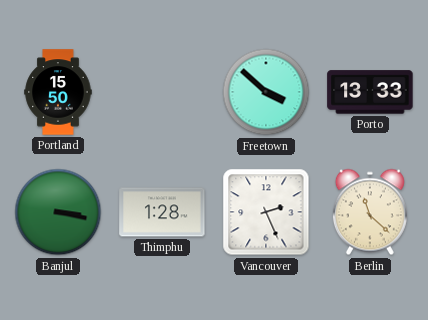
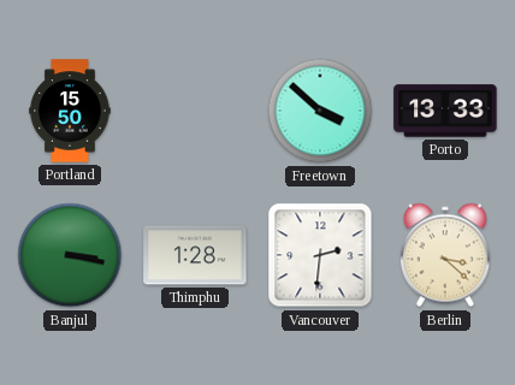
Vancouver: 2:26 -> 2:31
Berlin: 11:22 -> 3:22
